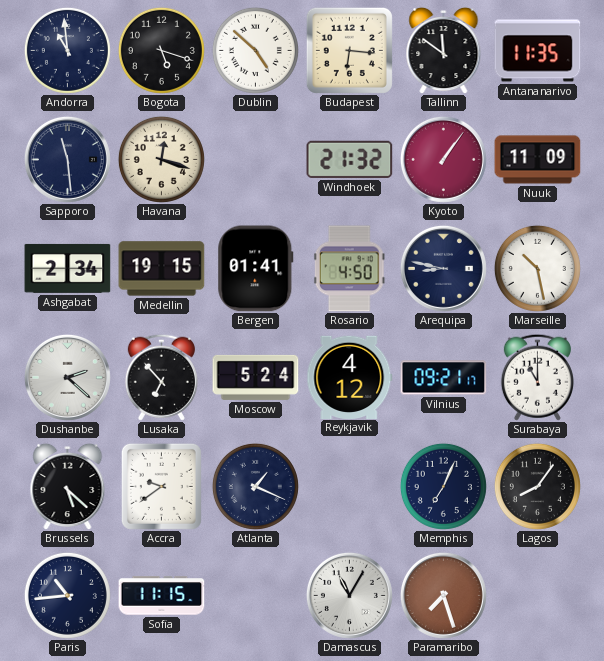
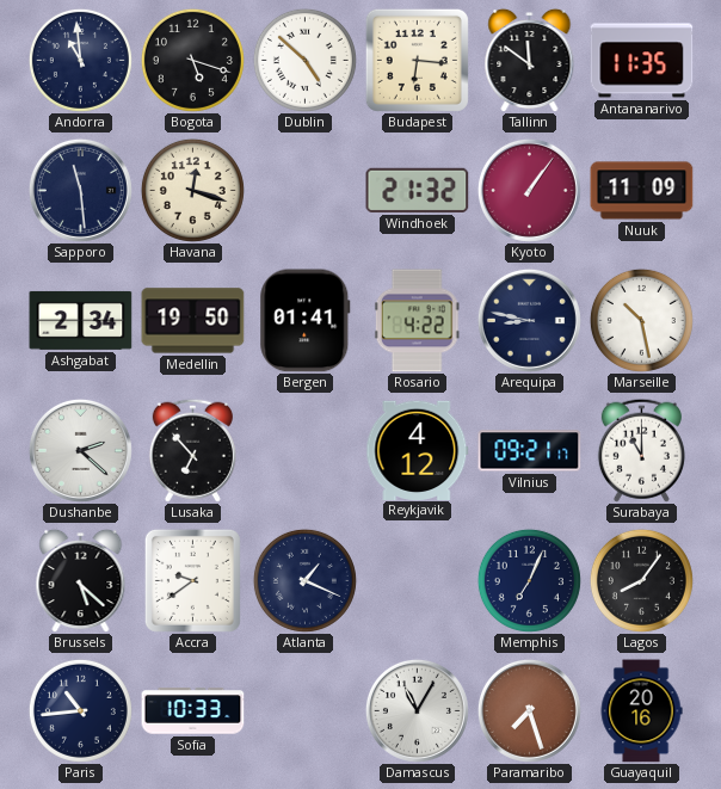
Medellin: 19:15 -> 19:50
Rosario: 4:50 -> 4:22
Moscow: 5:24 -> none
Sofia: 11:15 -> 10:33
Guayaquil: none -> 20:16
